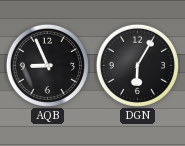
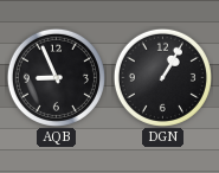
DGN: 6:05 -> 1:05
